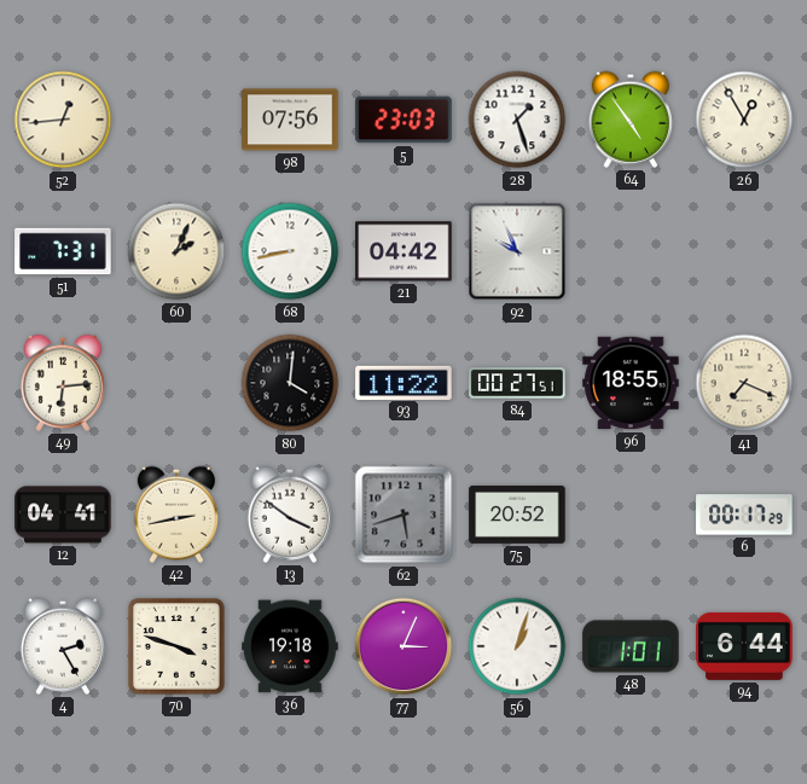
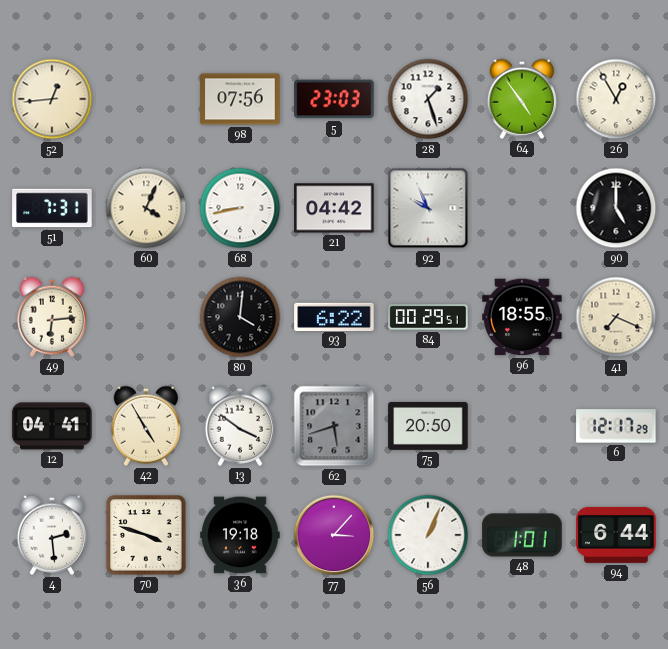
60: 2:04 -> 4:04
90: none -> 5:00
93: 11:22 -> 6:22
84: 00:27 -> 00:29
42: 2:43 -> 4:55
75: 20:52 -> 20:50
6: 00:17 -> 12:17
4: 2:25 -> 2:29
77: 3:04 -> 3:07
56: 1:03 -> 1:04
